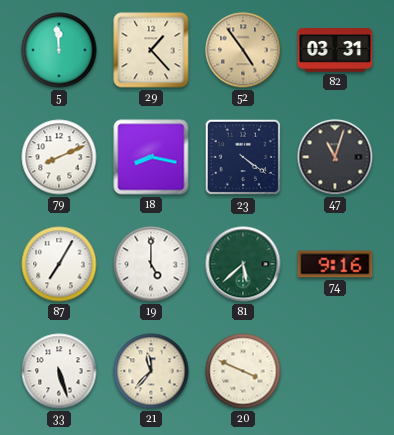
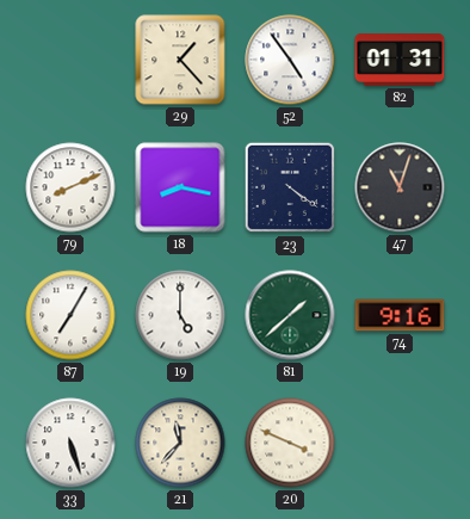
5: 11:59 -> none
52 dial: champagne -> white
82: 03:31 -> 01:31
81: 5:38 -> 1:38
